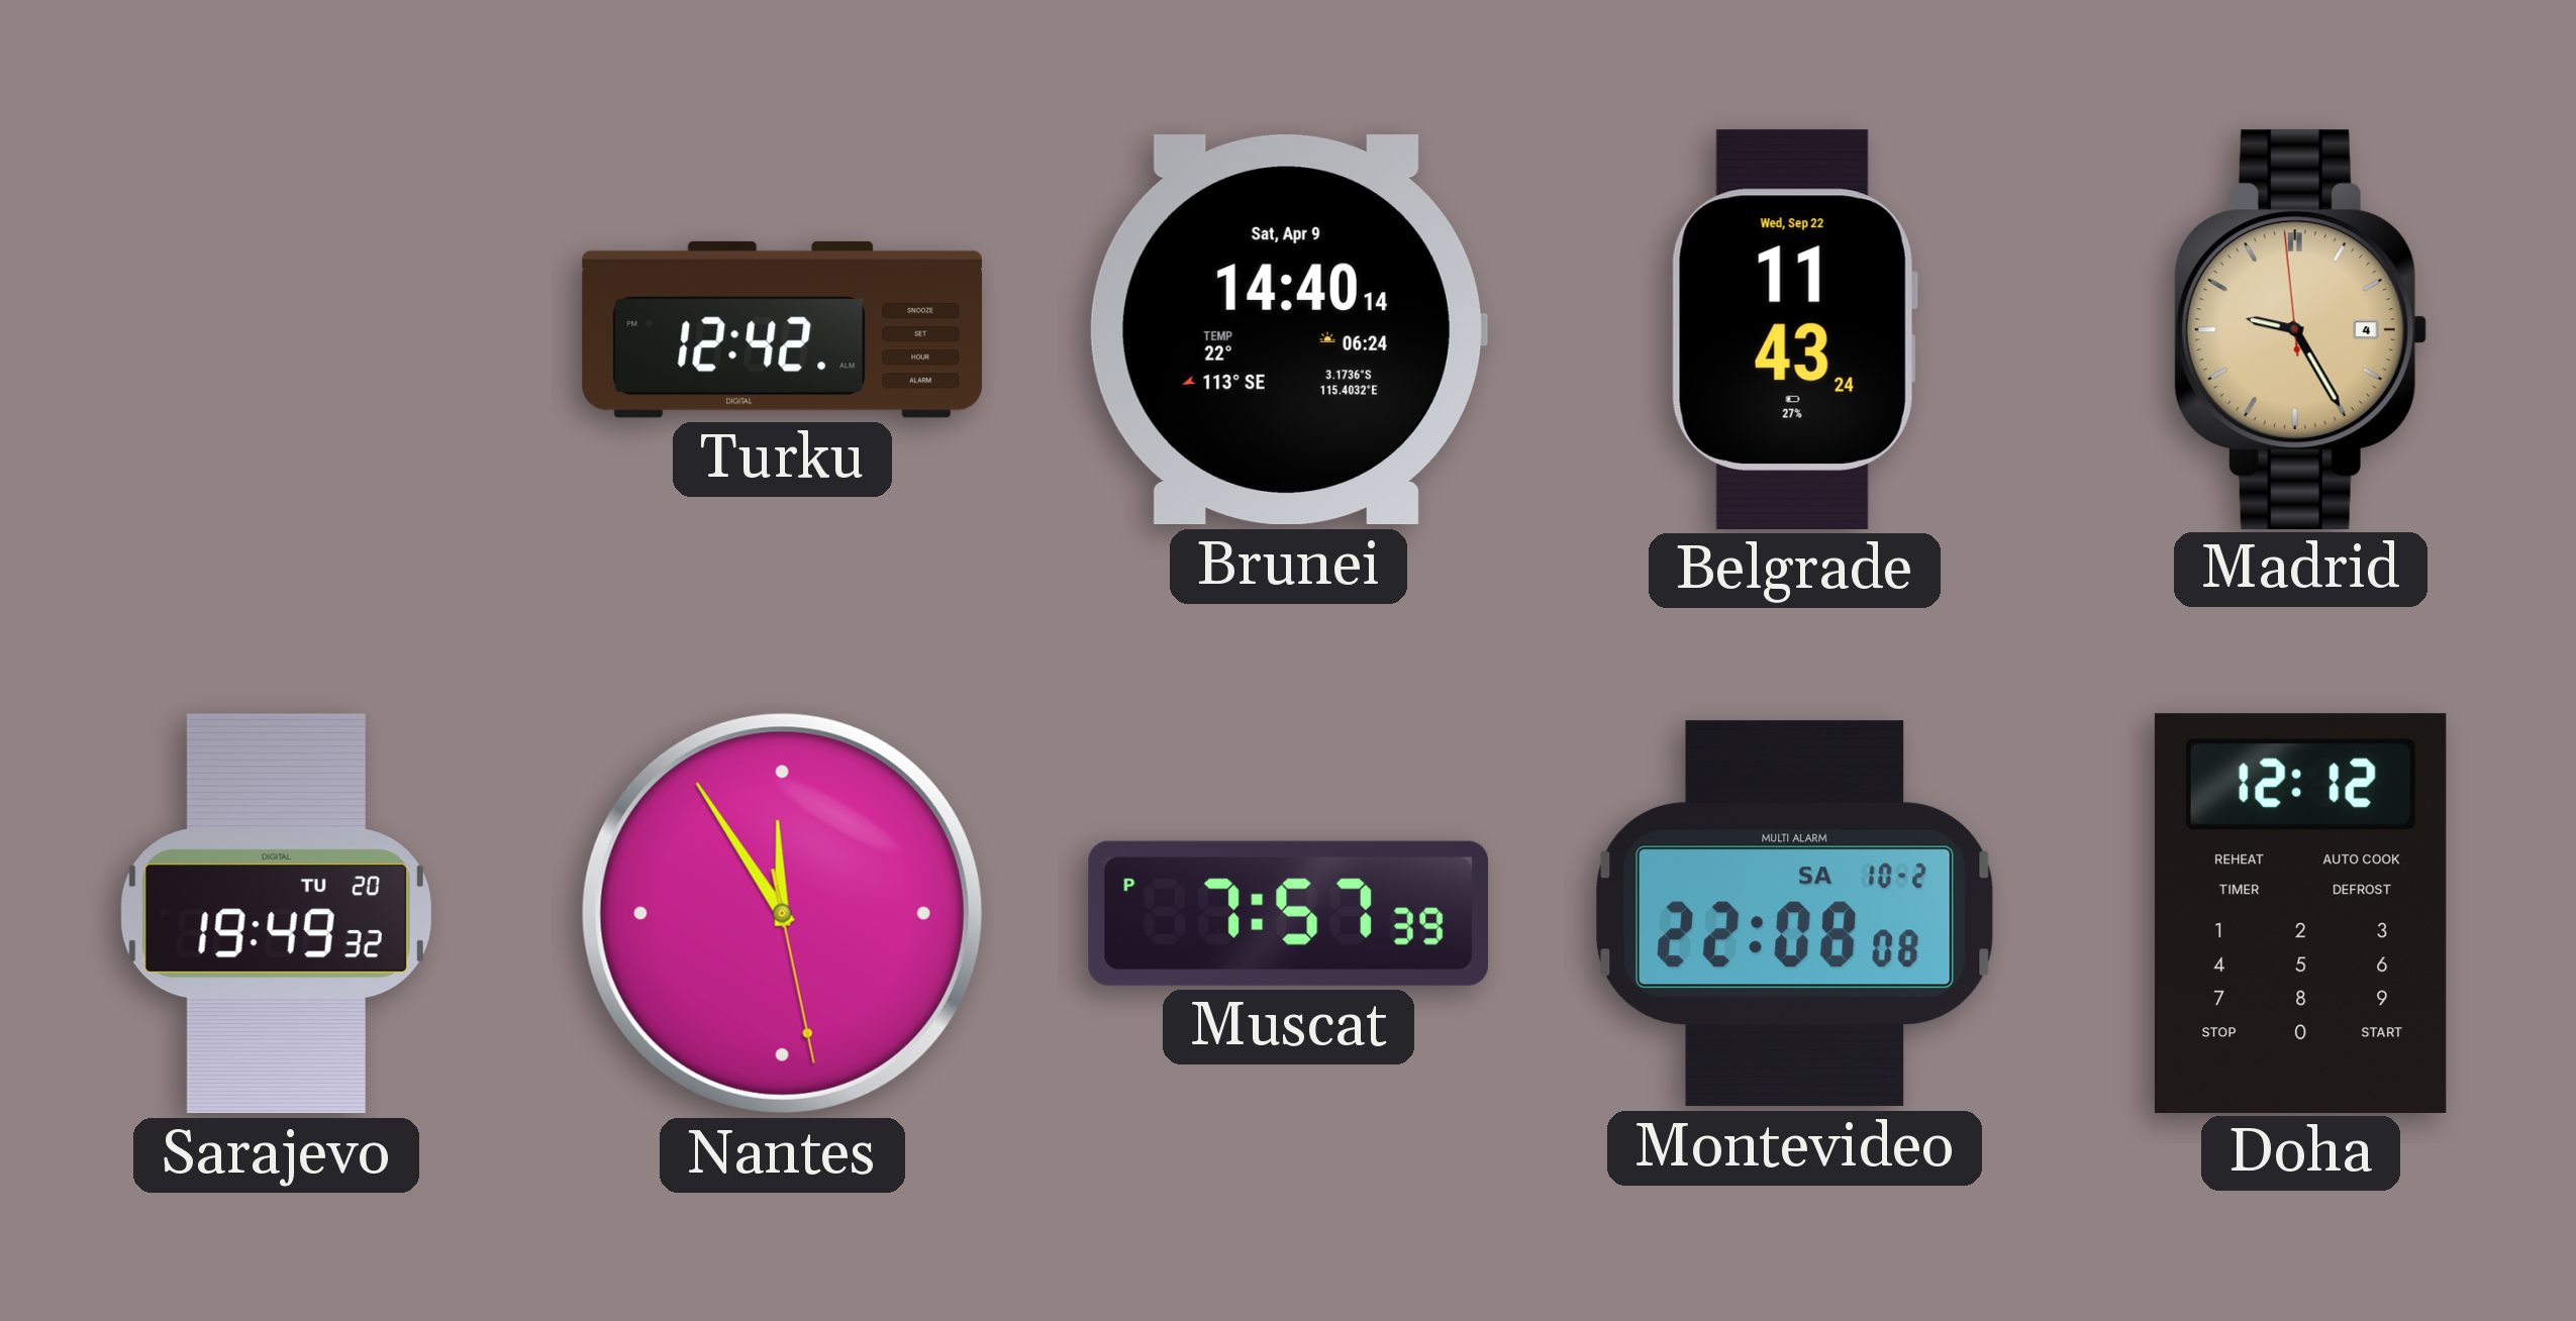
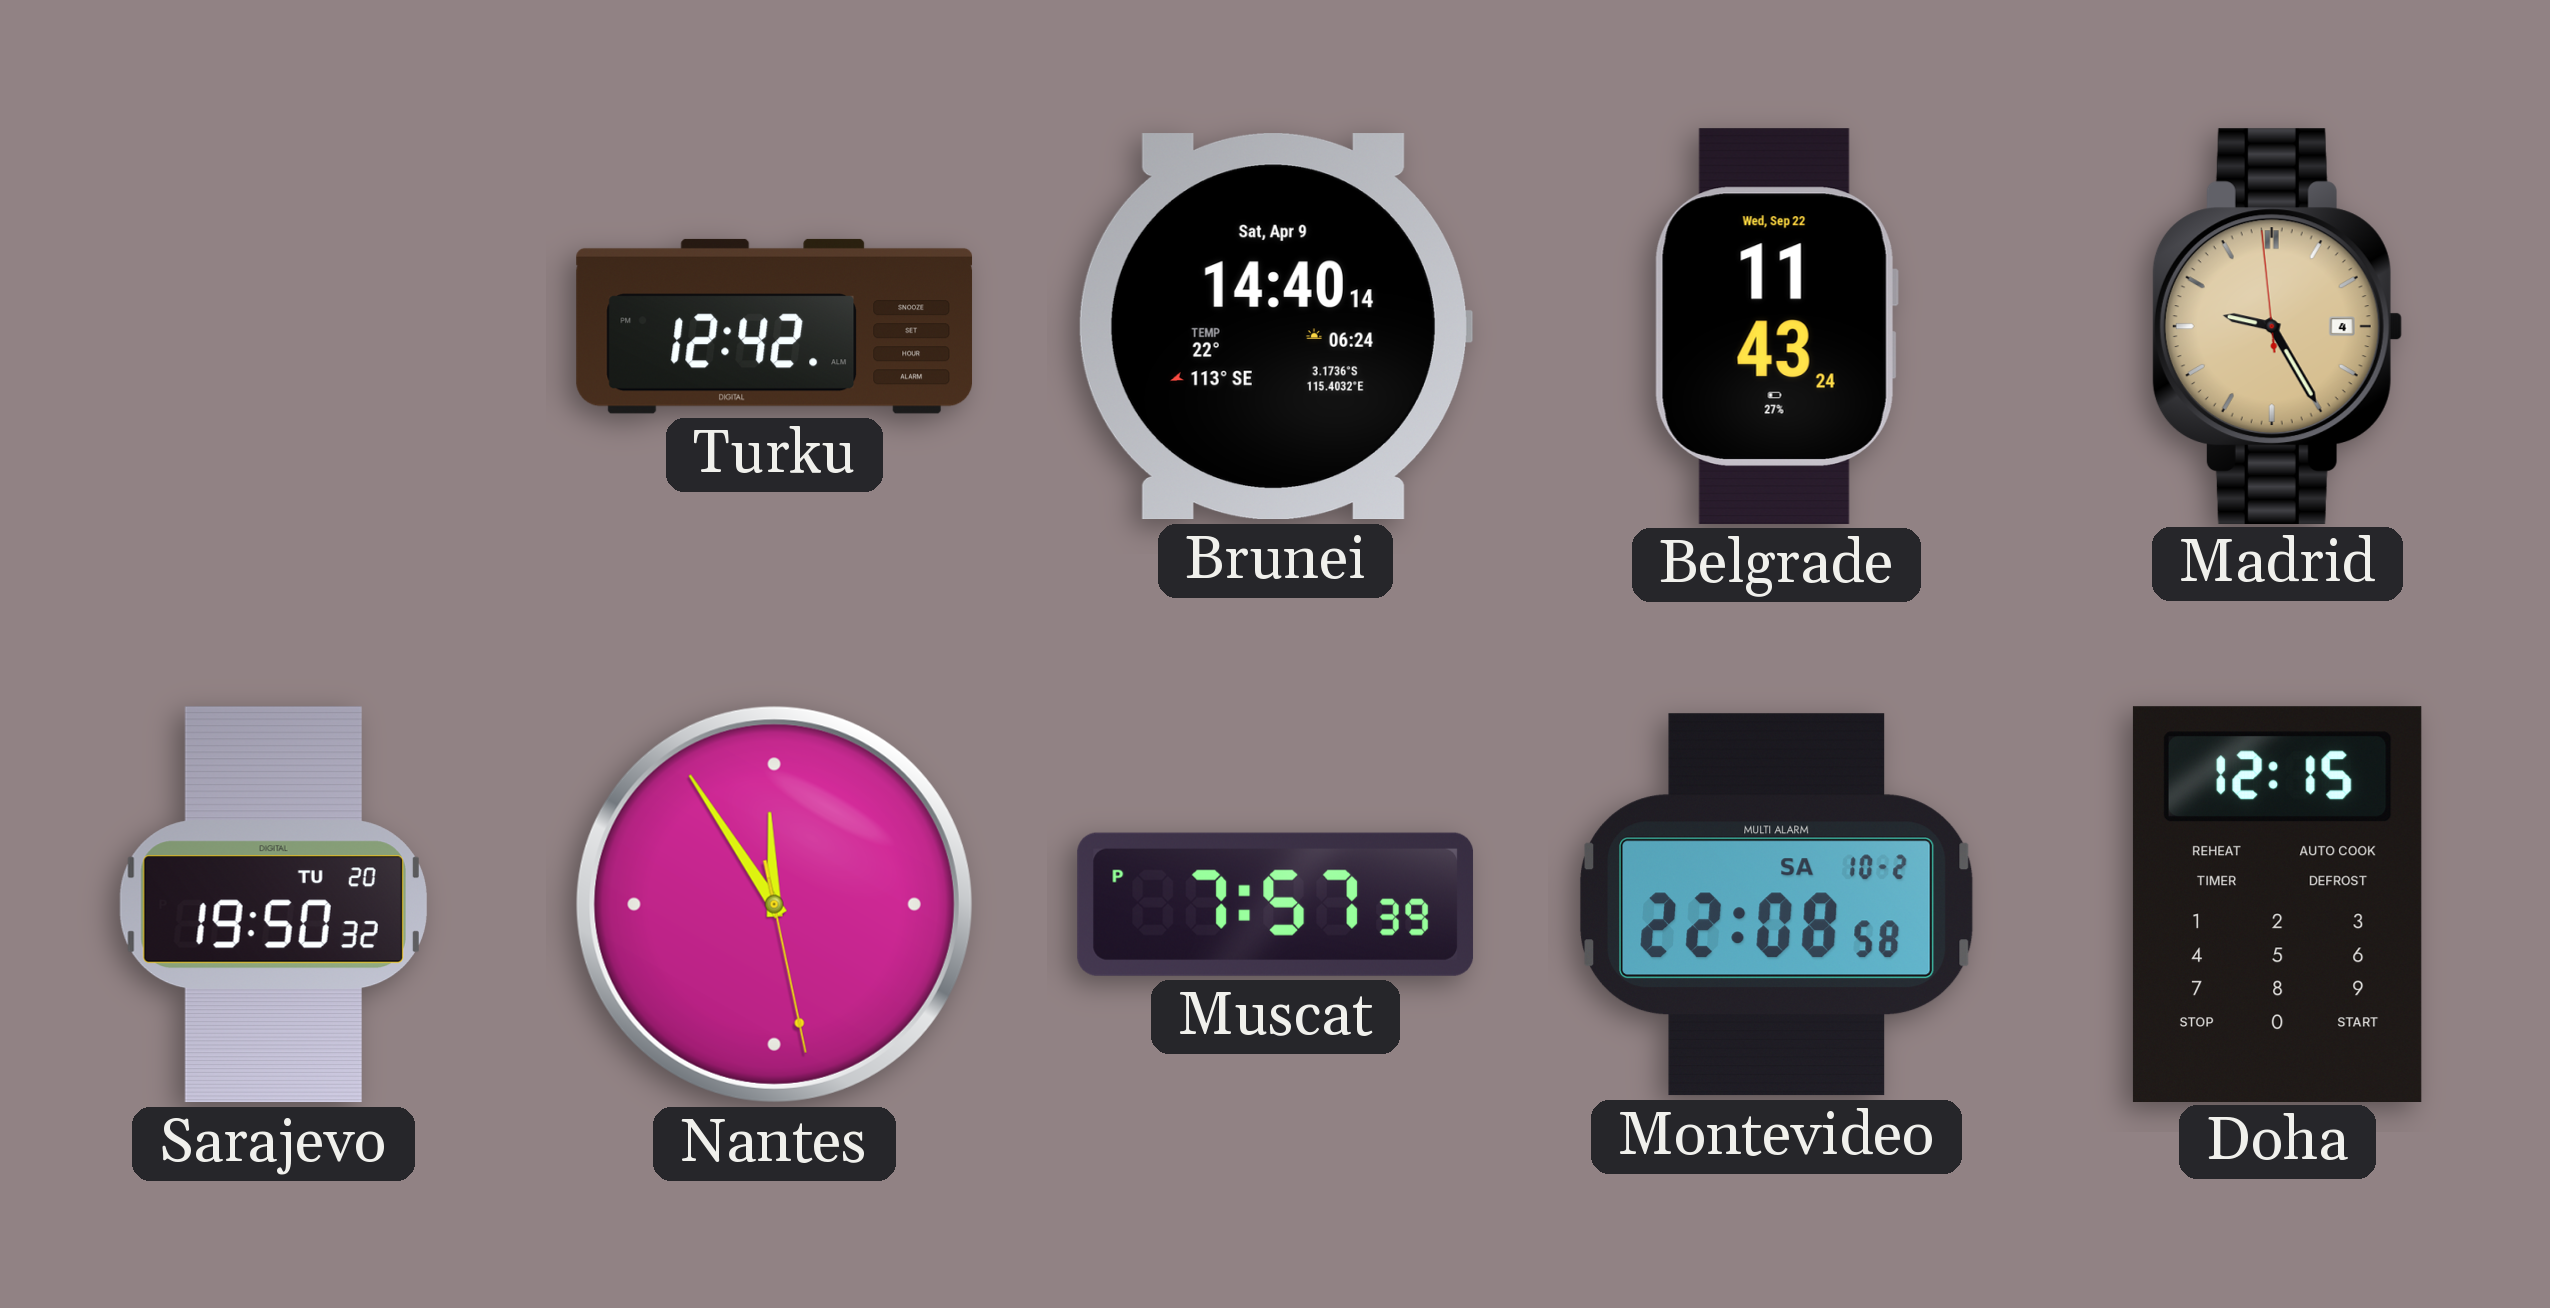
Sarajevo: 19:49 -> 19:50
Montevideo: 22:08:08 -> 22:08:58
Doha: 12:12 -> 12:15
